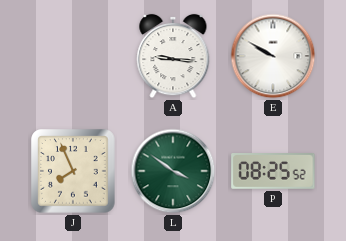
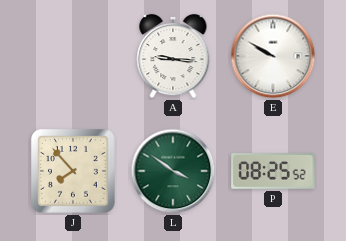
J: 7:56 -> 7:53
